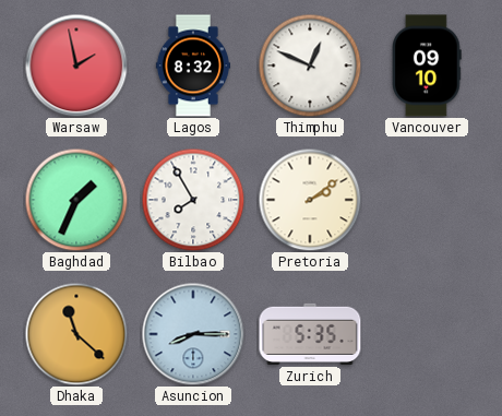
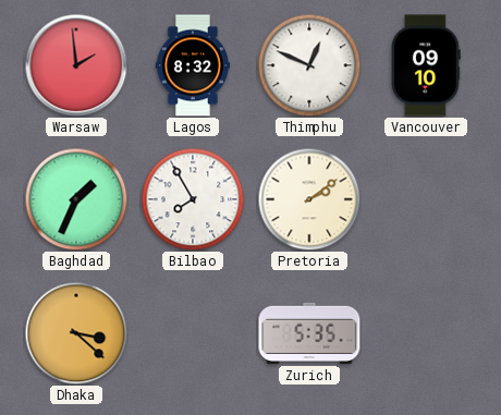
Warsaw: 1:58 -> 1:59
Dhaka: 11:22 -> 3:22
Asuncion: 8:15 -> none
